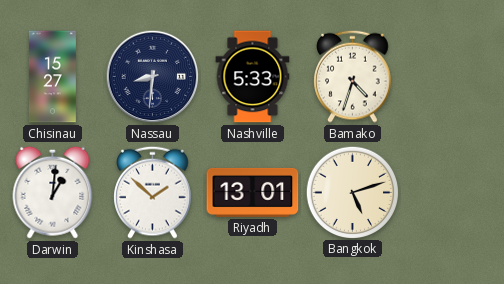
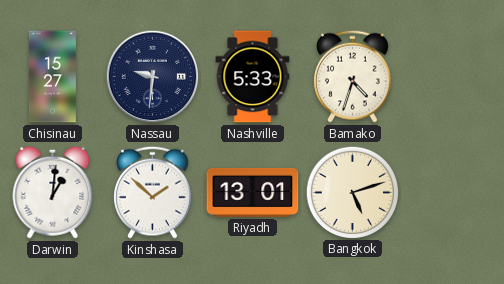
Nassau: 8:31 -> 9:31
